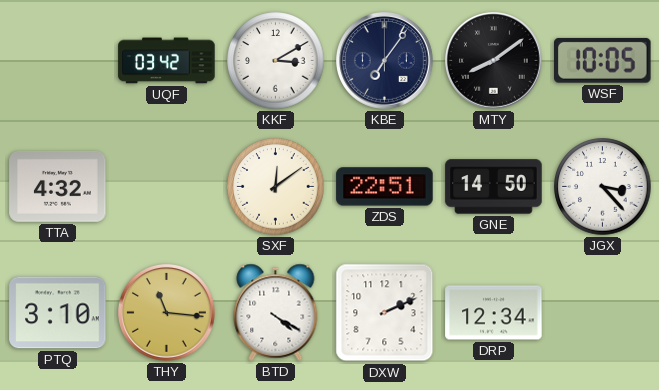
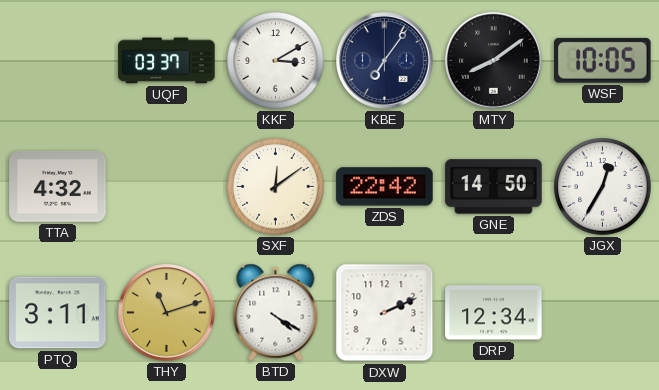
UQF: 03:42 -> 03:37
ZDS: 22:51 -> 22:42
JGX: 3:23 -> 12:35
PTQ: 3:10 -> 3:11
THY: 11:16 -> 11:12
